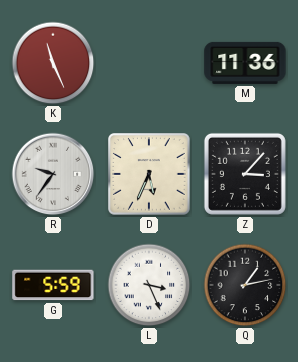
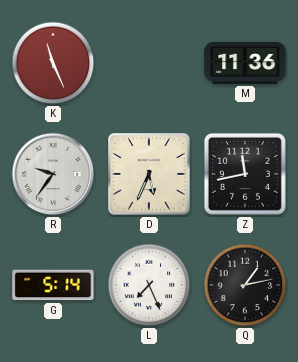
Z: 3:07 -> 11:43
G: 5:59 -> 5:14
L: 3:26 -> 7:26
